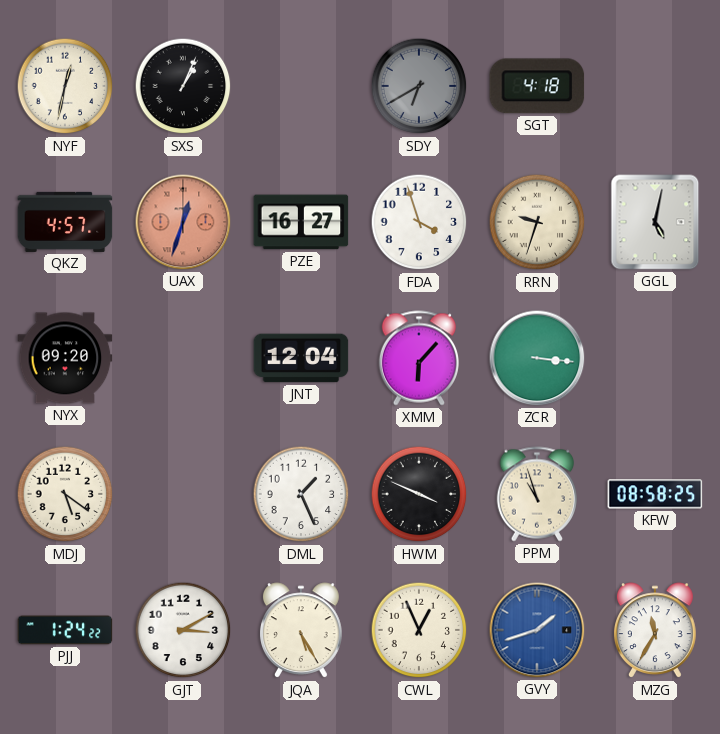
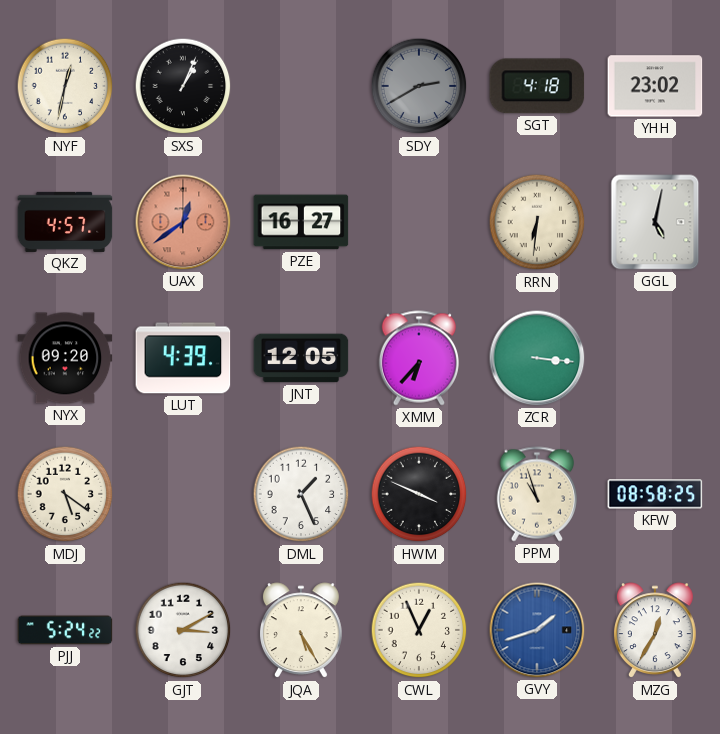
SDY: 6:40 -> 2:40
YHH: none -> 23:02
UAX: 12:33 -> 12:39
FDA: 3:57 -> none
RRN: 9:33 -> 6:31
LUT: none -> 4:39
JNT: 12:04 -> 12:05
XMM: 6:07 -> 6:37
PJJ: 1:24 -> 5:24
MZG: 11:35 -> 12:35
